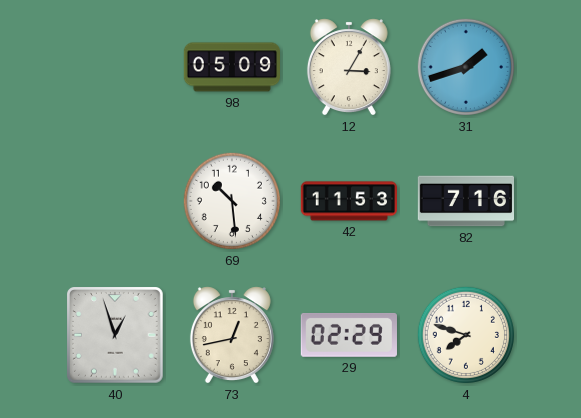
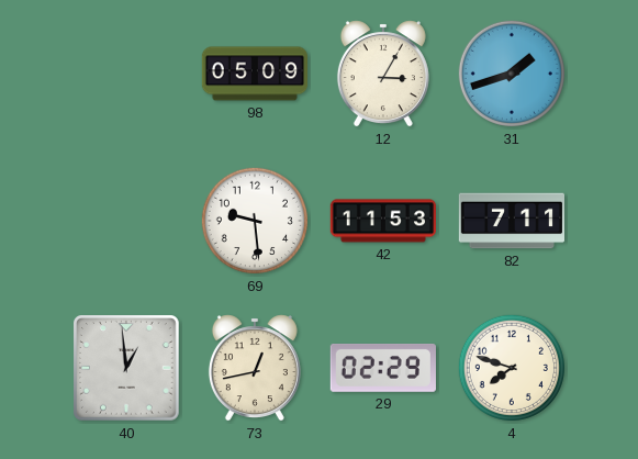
69: 10:29 -> 9:29
82: 7:16 -> 7:11
40: 12:57 -> 12:59
